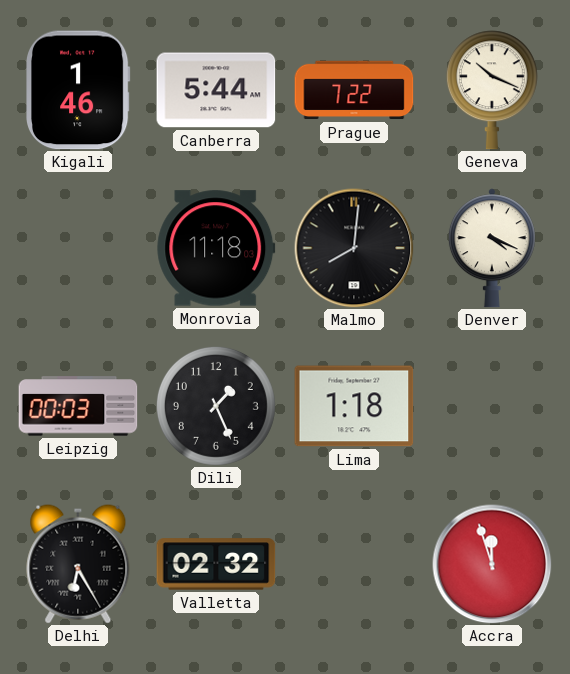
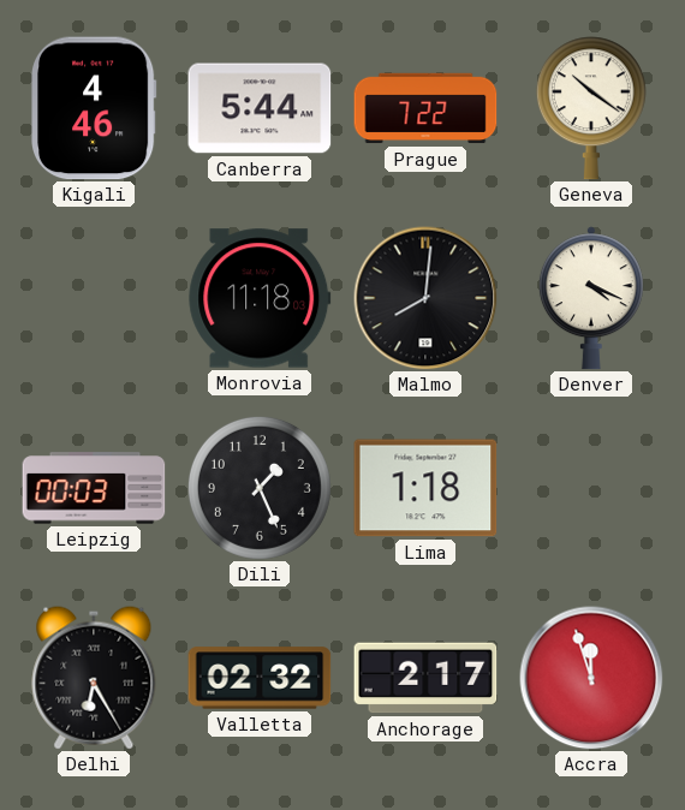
Kigali: 1:46 -> 4:46
Geneva: 10:19 -> 10:21
Anchorage: none -> 2:17
